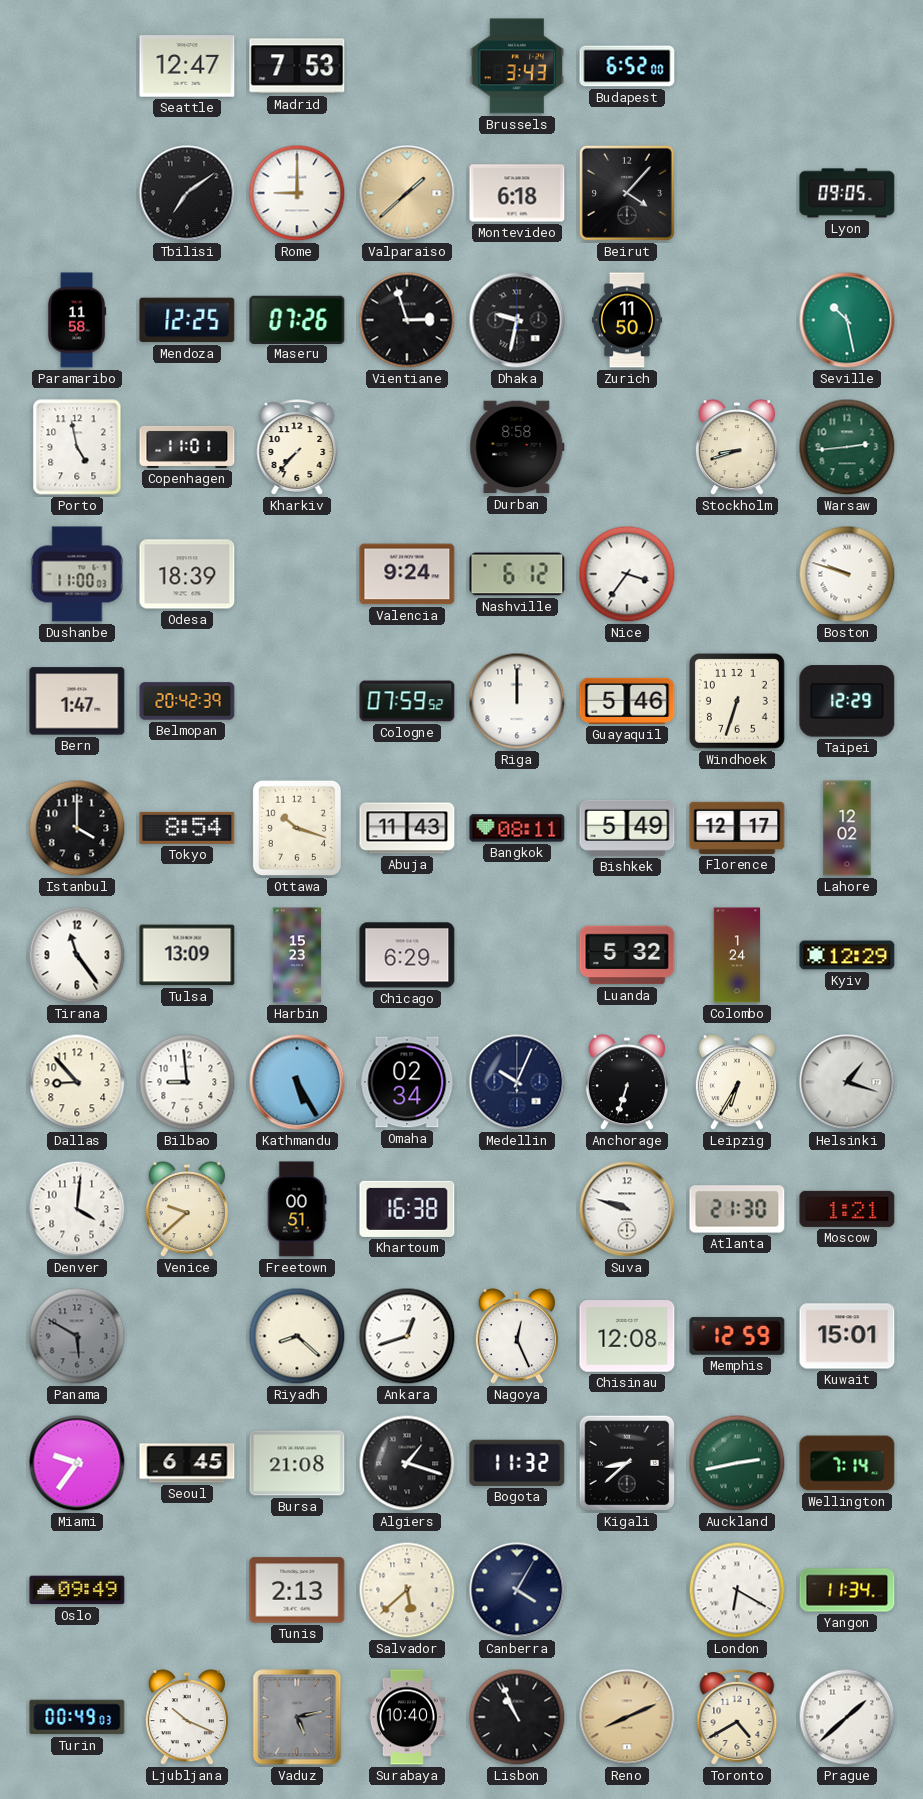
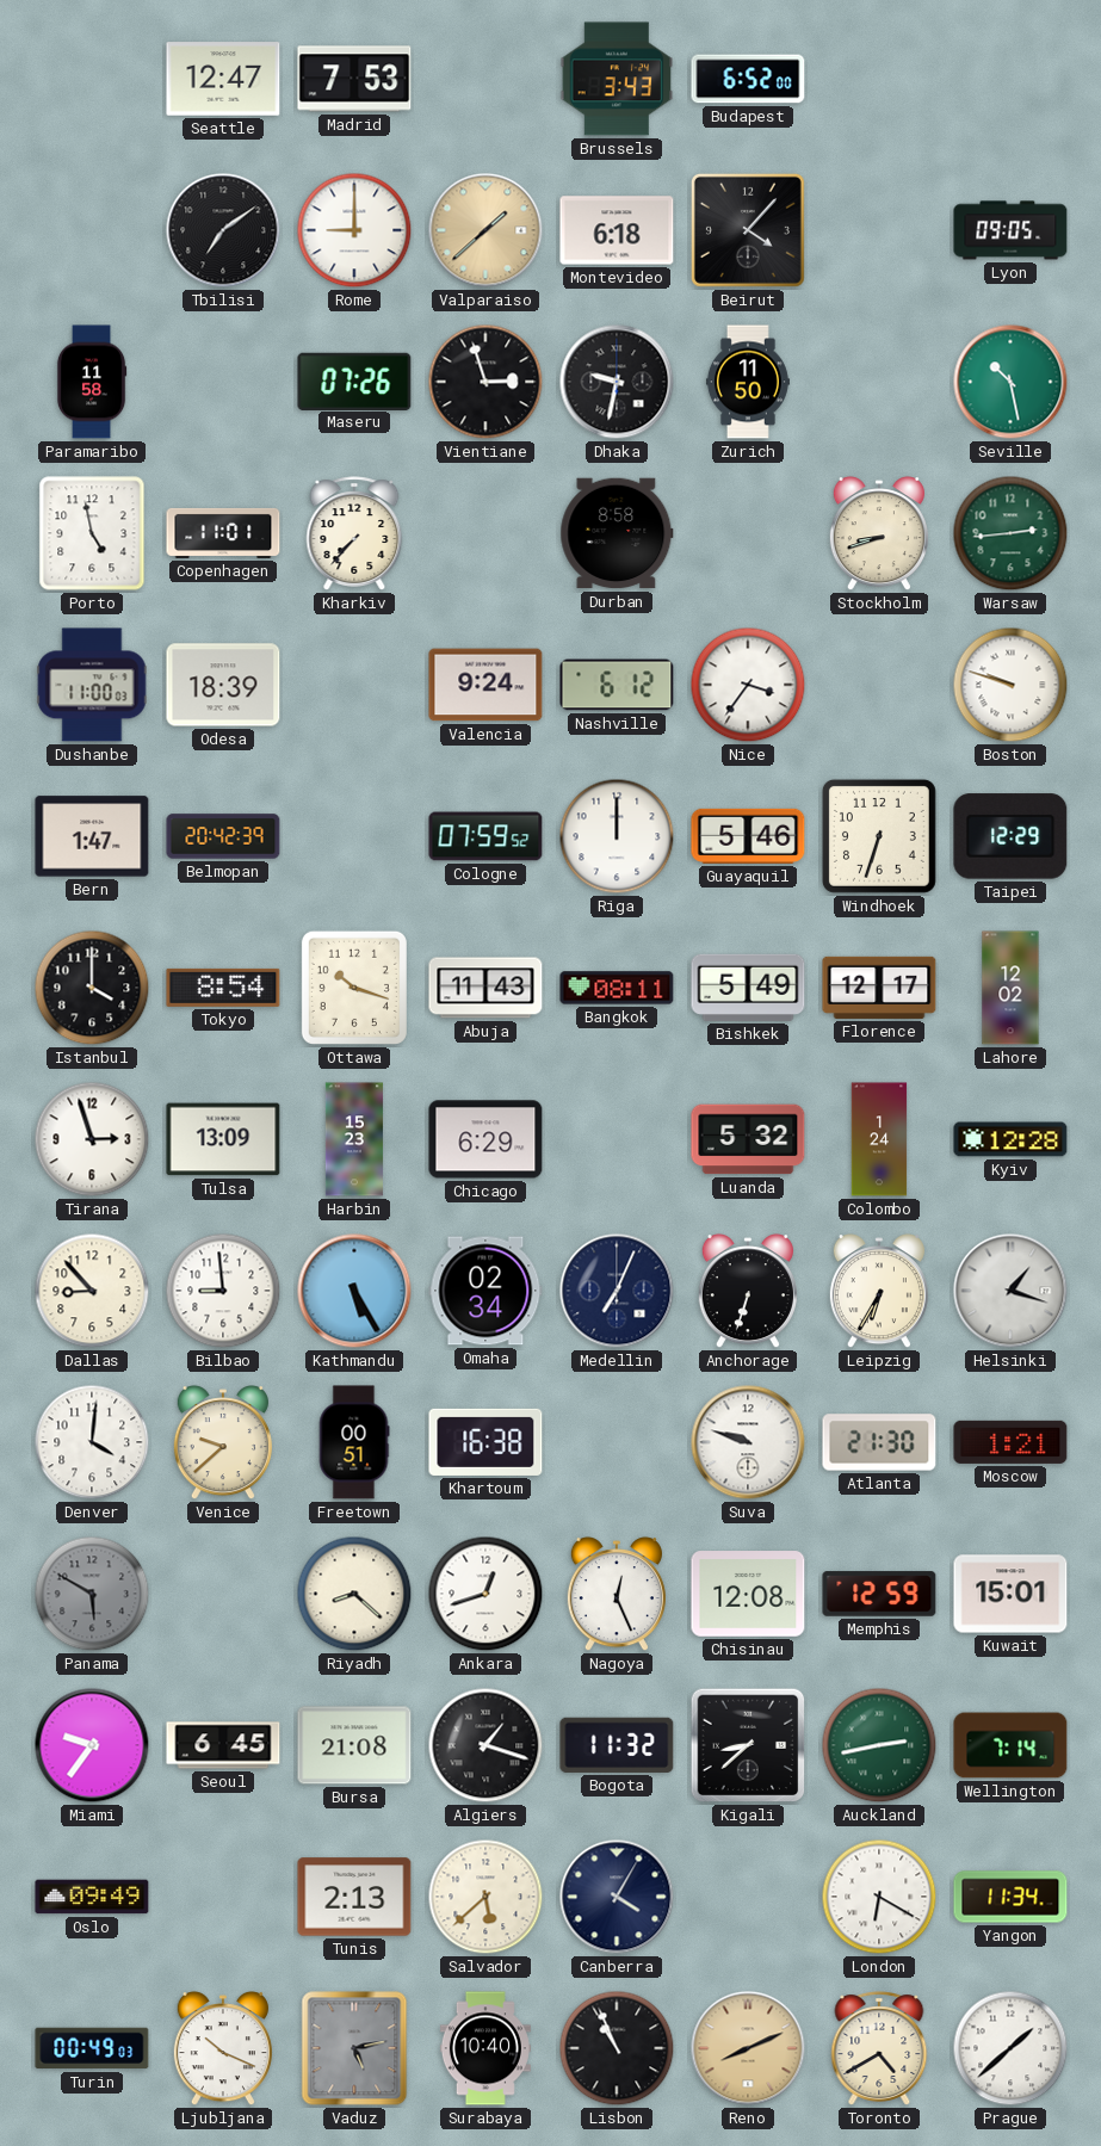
Mendoza: 12:25 -> none
Tirana: 11:24 -> 2:57
Kyiv: 12:29 -> 12:28
Medellin: 10:04 -> 7:04
